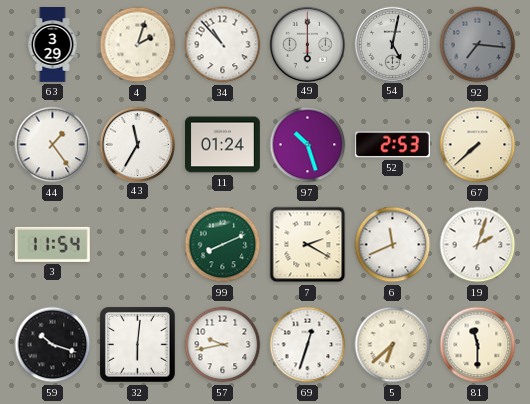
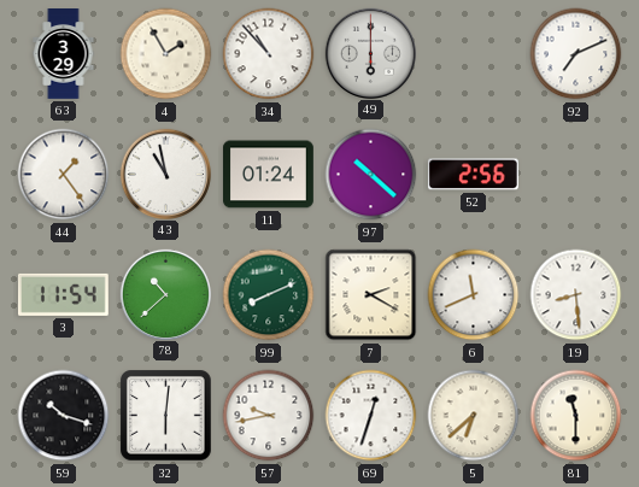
4: 2:03 -> 1:55
54: 5:02 -> none
92: 7:16 -> 7:11
92 dial: grey -> white
43: 11:35 -> 10:58
97: 10:27 -> 10:22
52: 2:53 -> 2:56
67: 7:38 -> none
78: none -> 10:38
19: 2:03 -> 8:29
